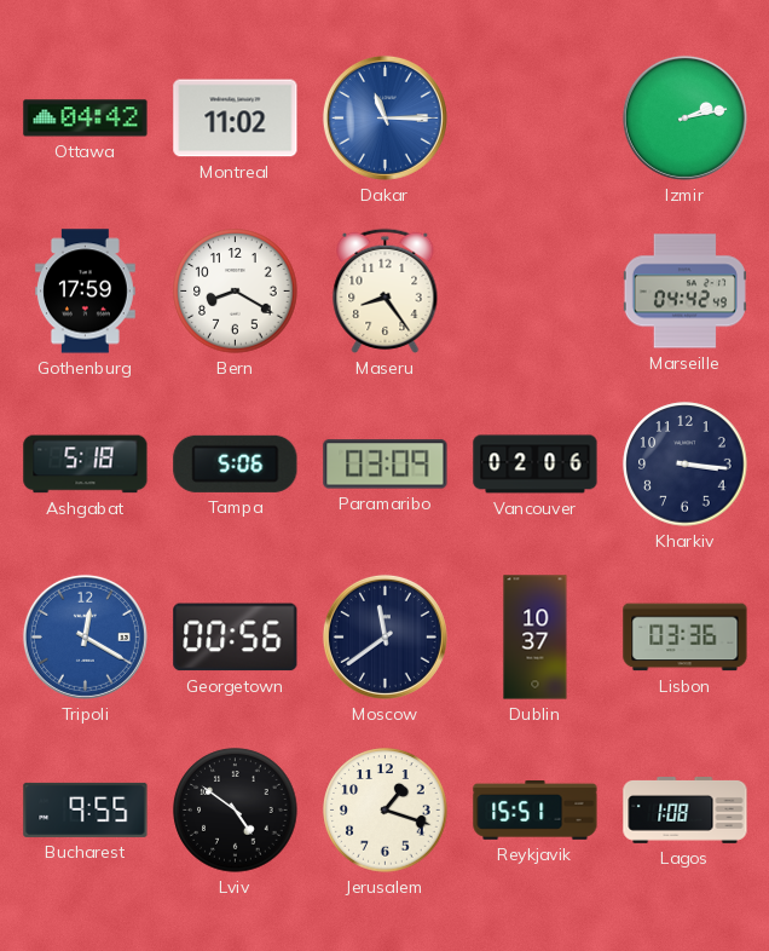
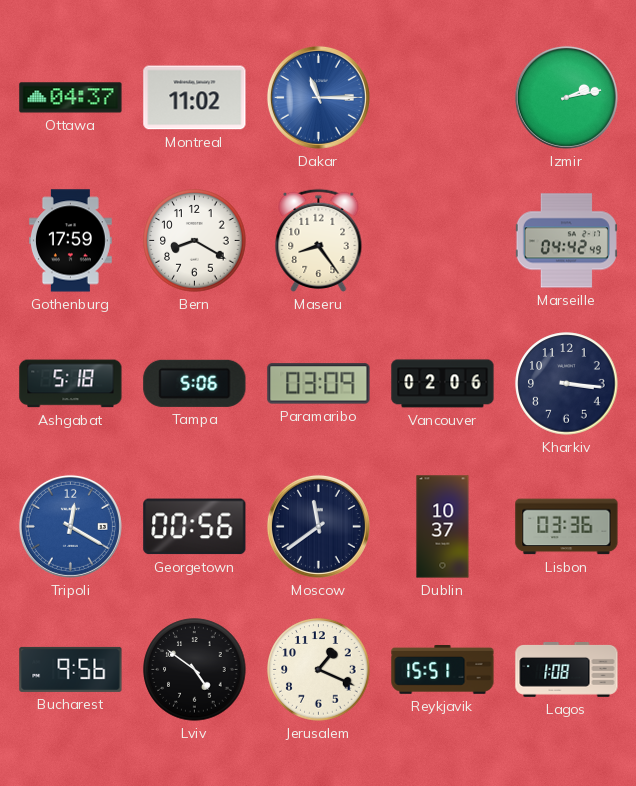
Ottawa: 04:42 -> 04:37
Bucharest: 9:55 -> 9:56
Jerusalem: 1:18 -> 1:19
